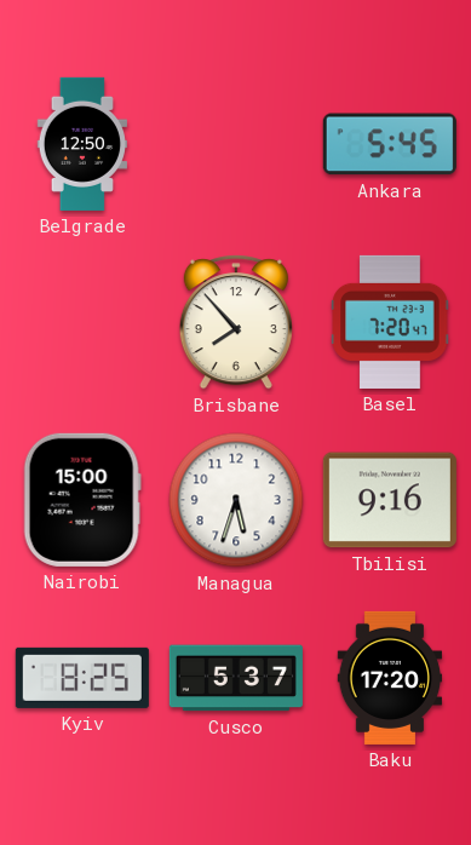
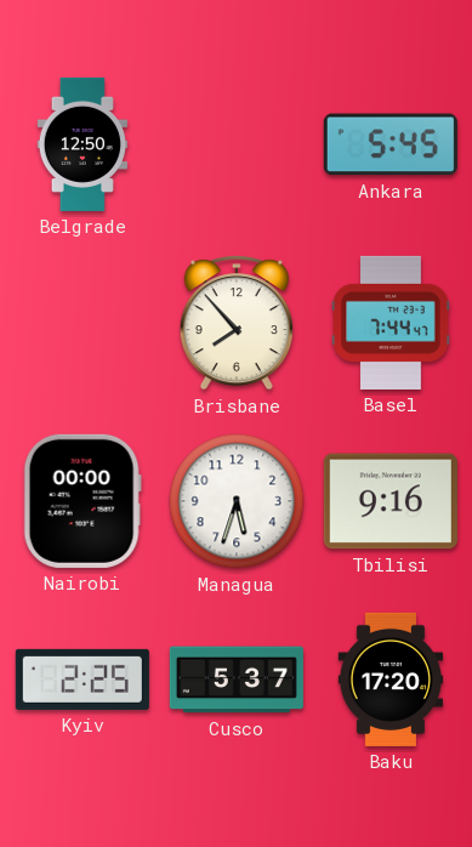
Basel: 7:20 -> 7:44
Nairobi: 15:00 -> 00:00
Kyiv: 8:25 -> 2:25
